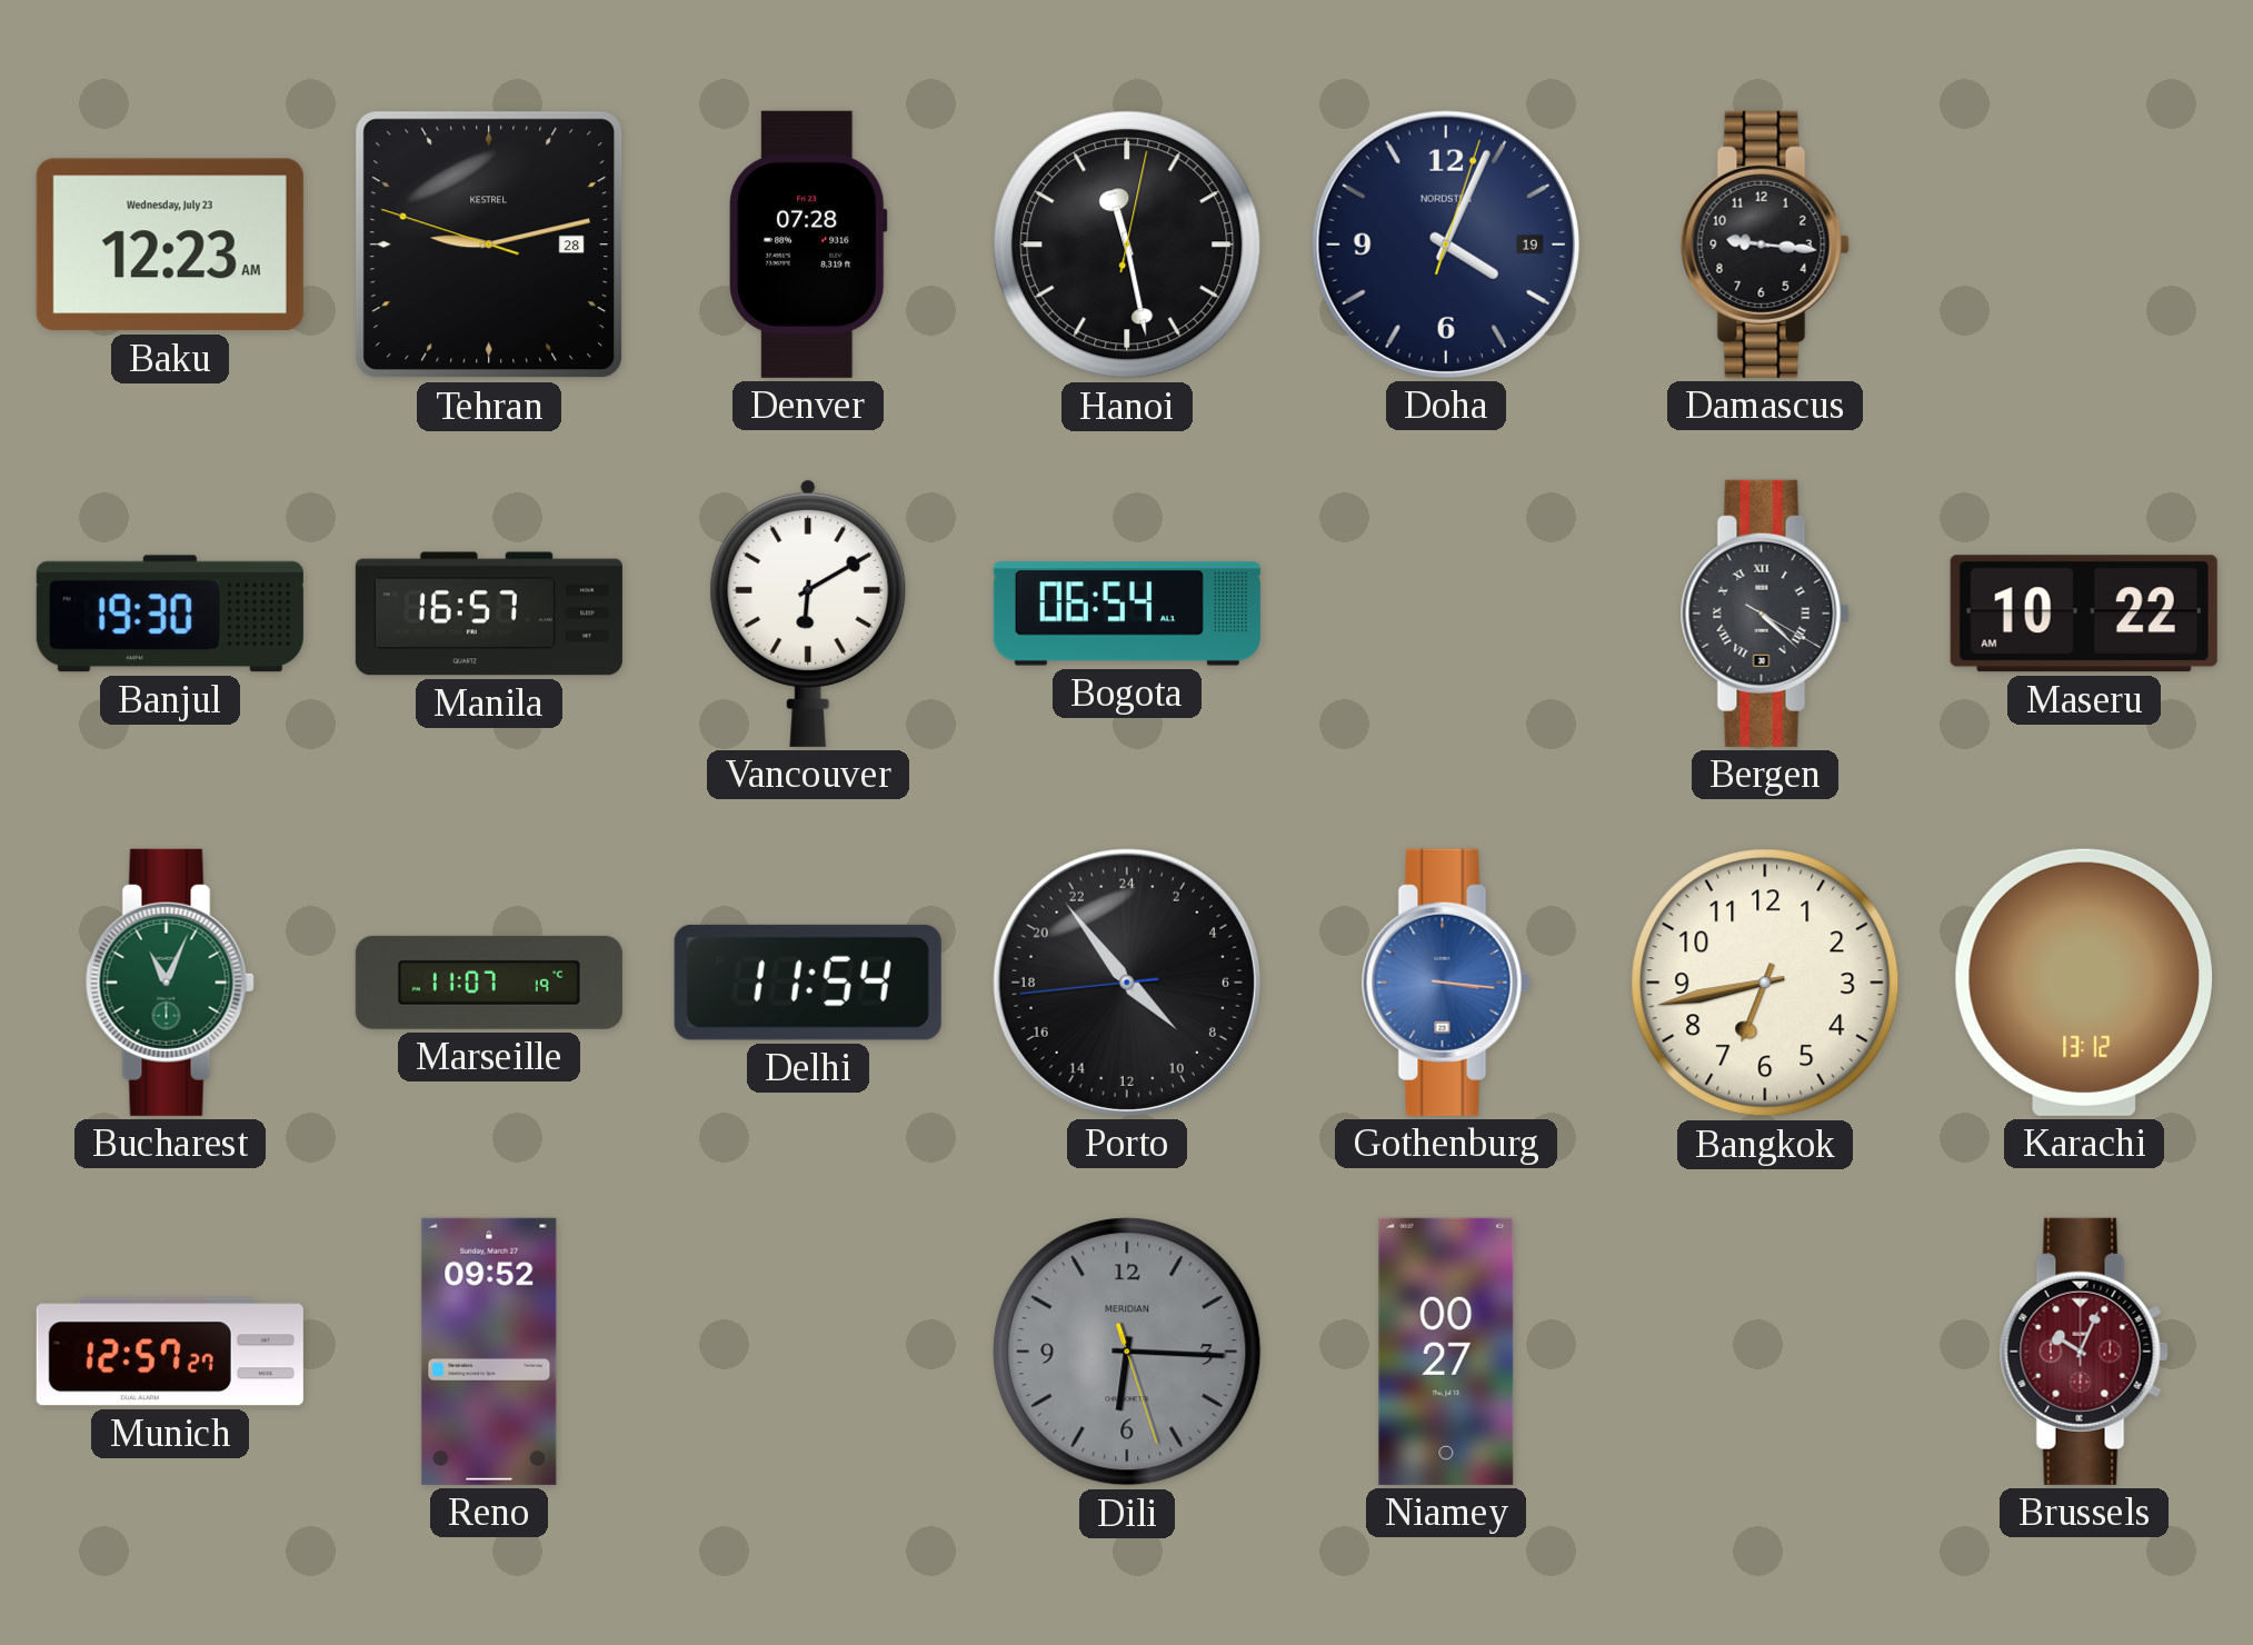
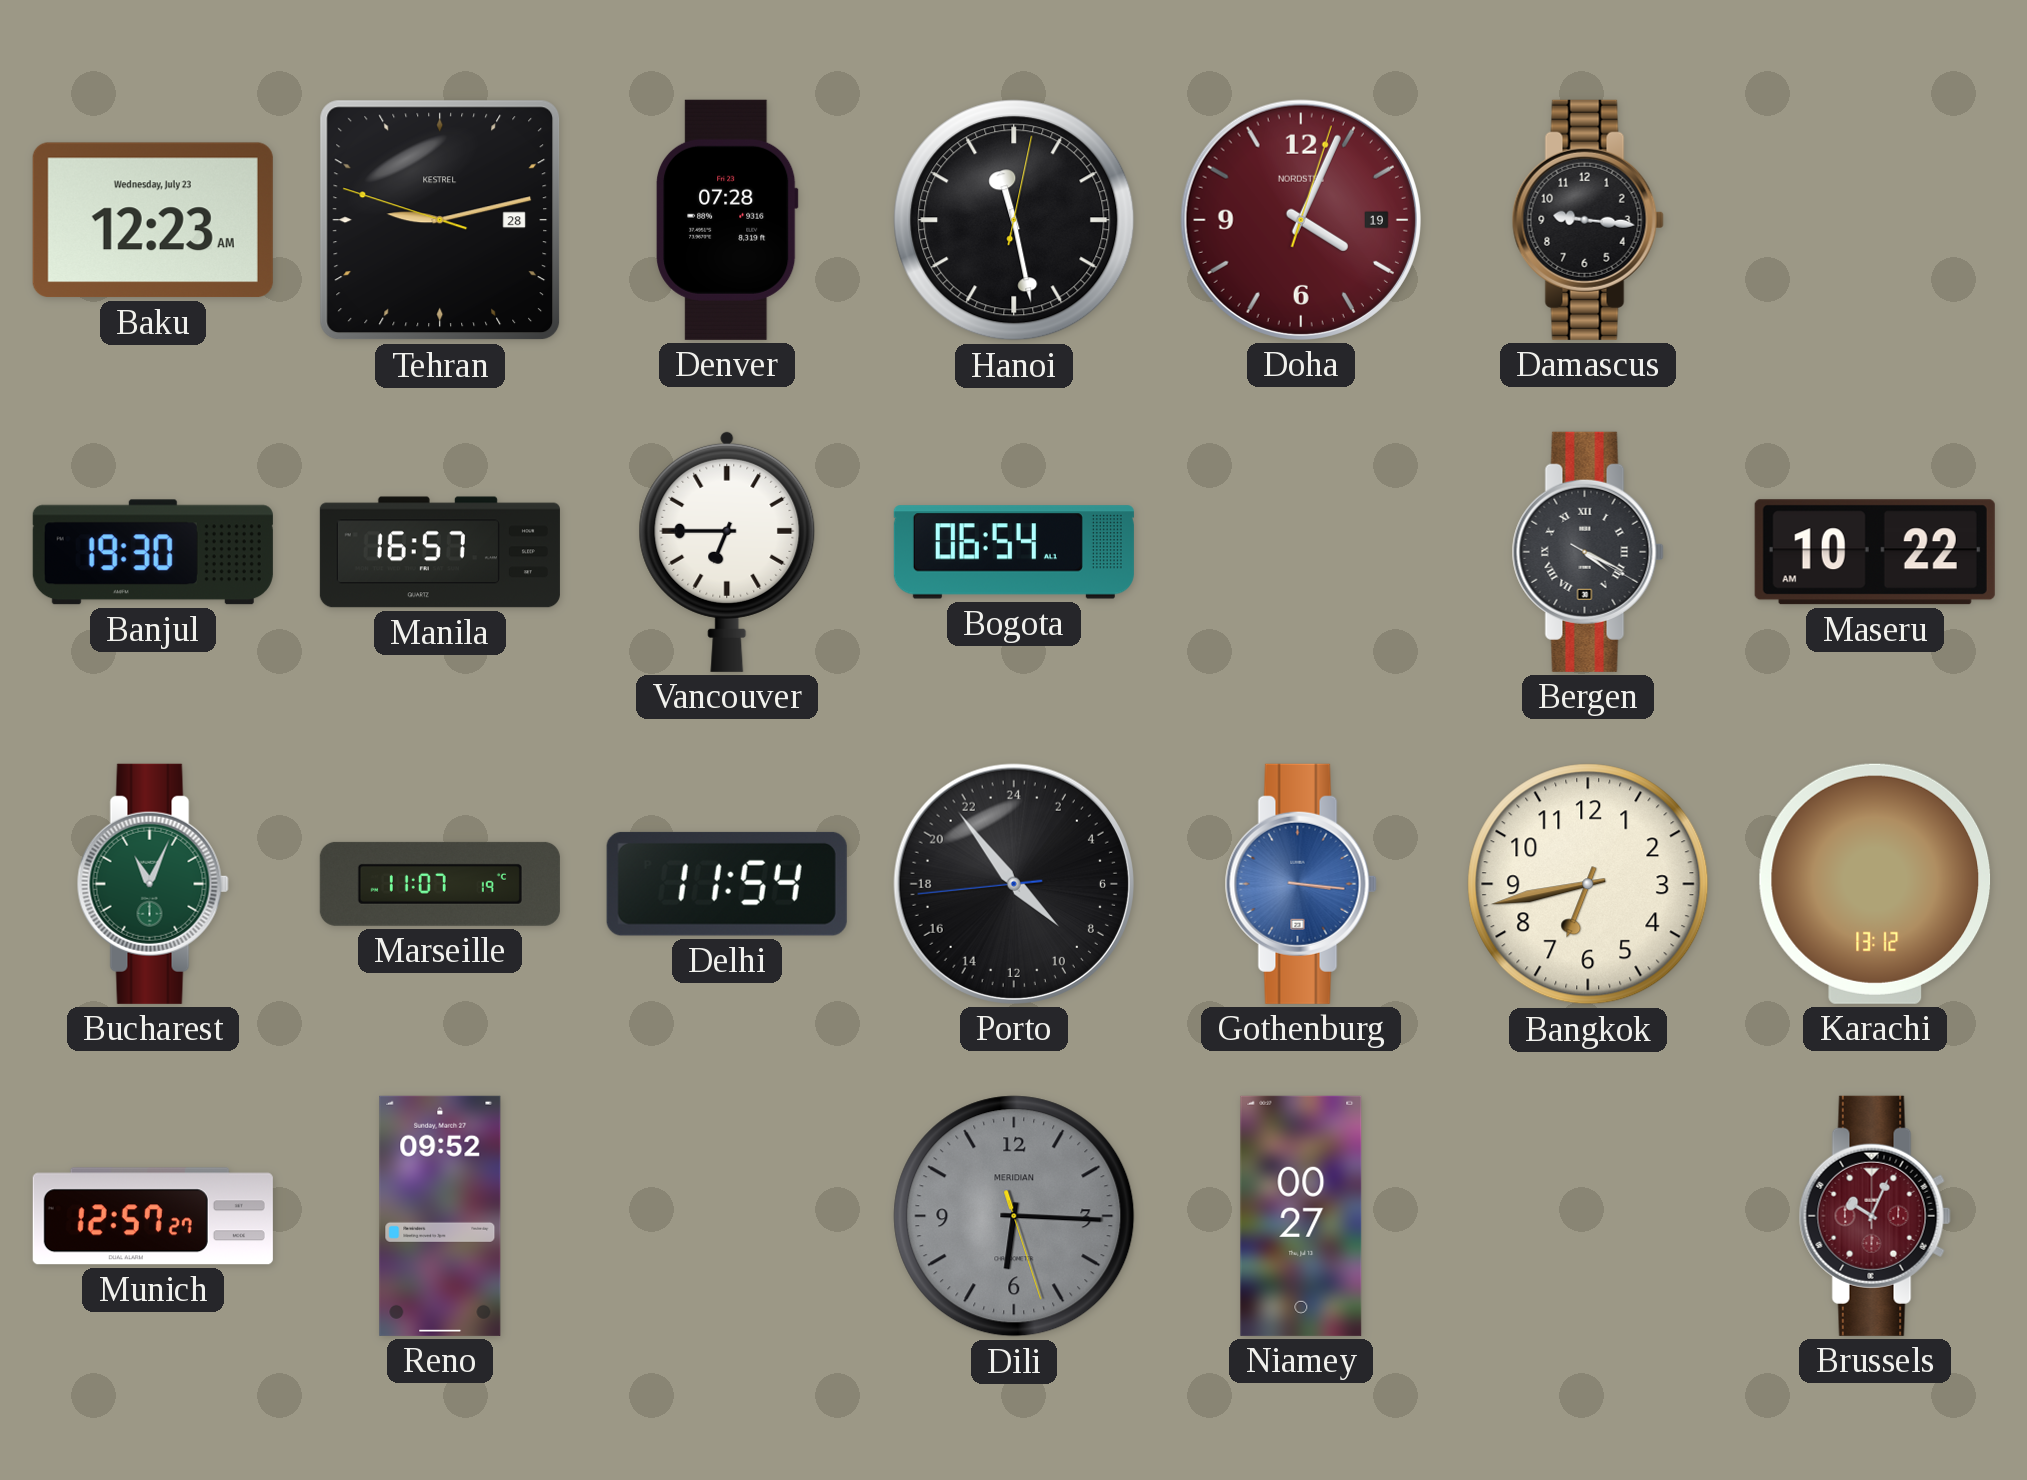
Doha dial: navy -> burgundy
Vancouver: 6:10 -> 6:45
Bergen: 4:22 -> 4:19
